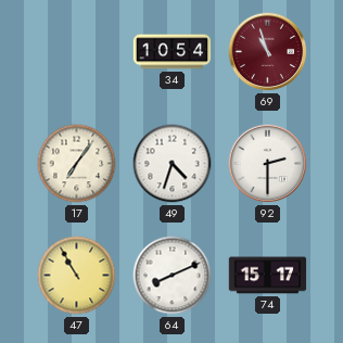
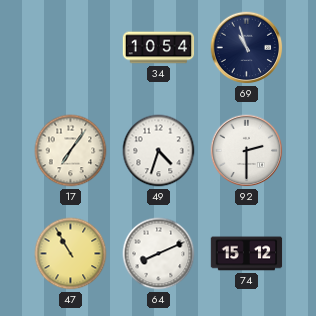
69 dial: burgundy -> navy
74: 15:17 -> 15:12
